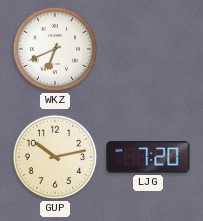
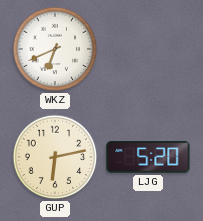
GUP: 10:13 -> 6:13
LJG: 7:20 -> 5:20
